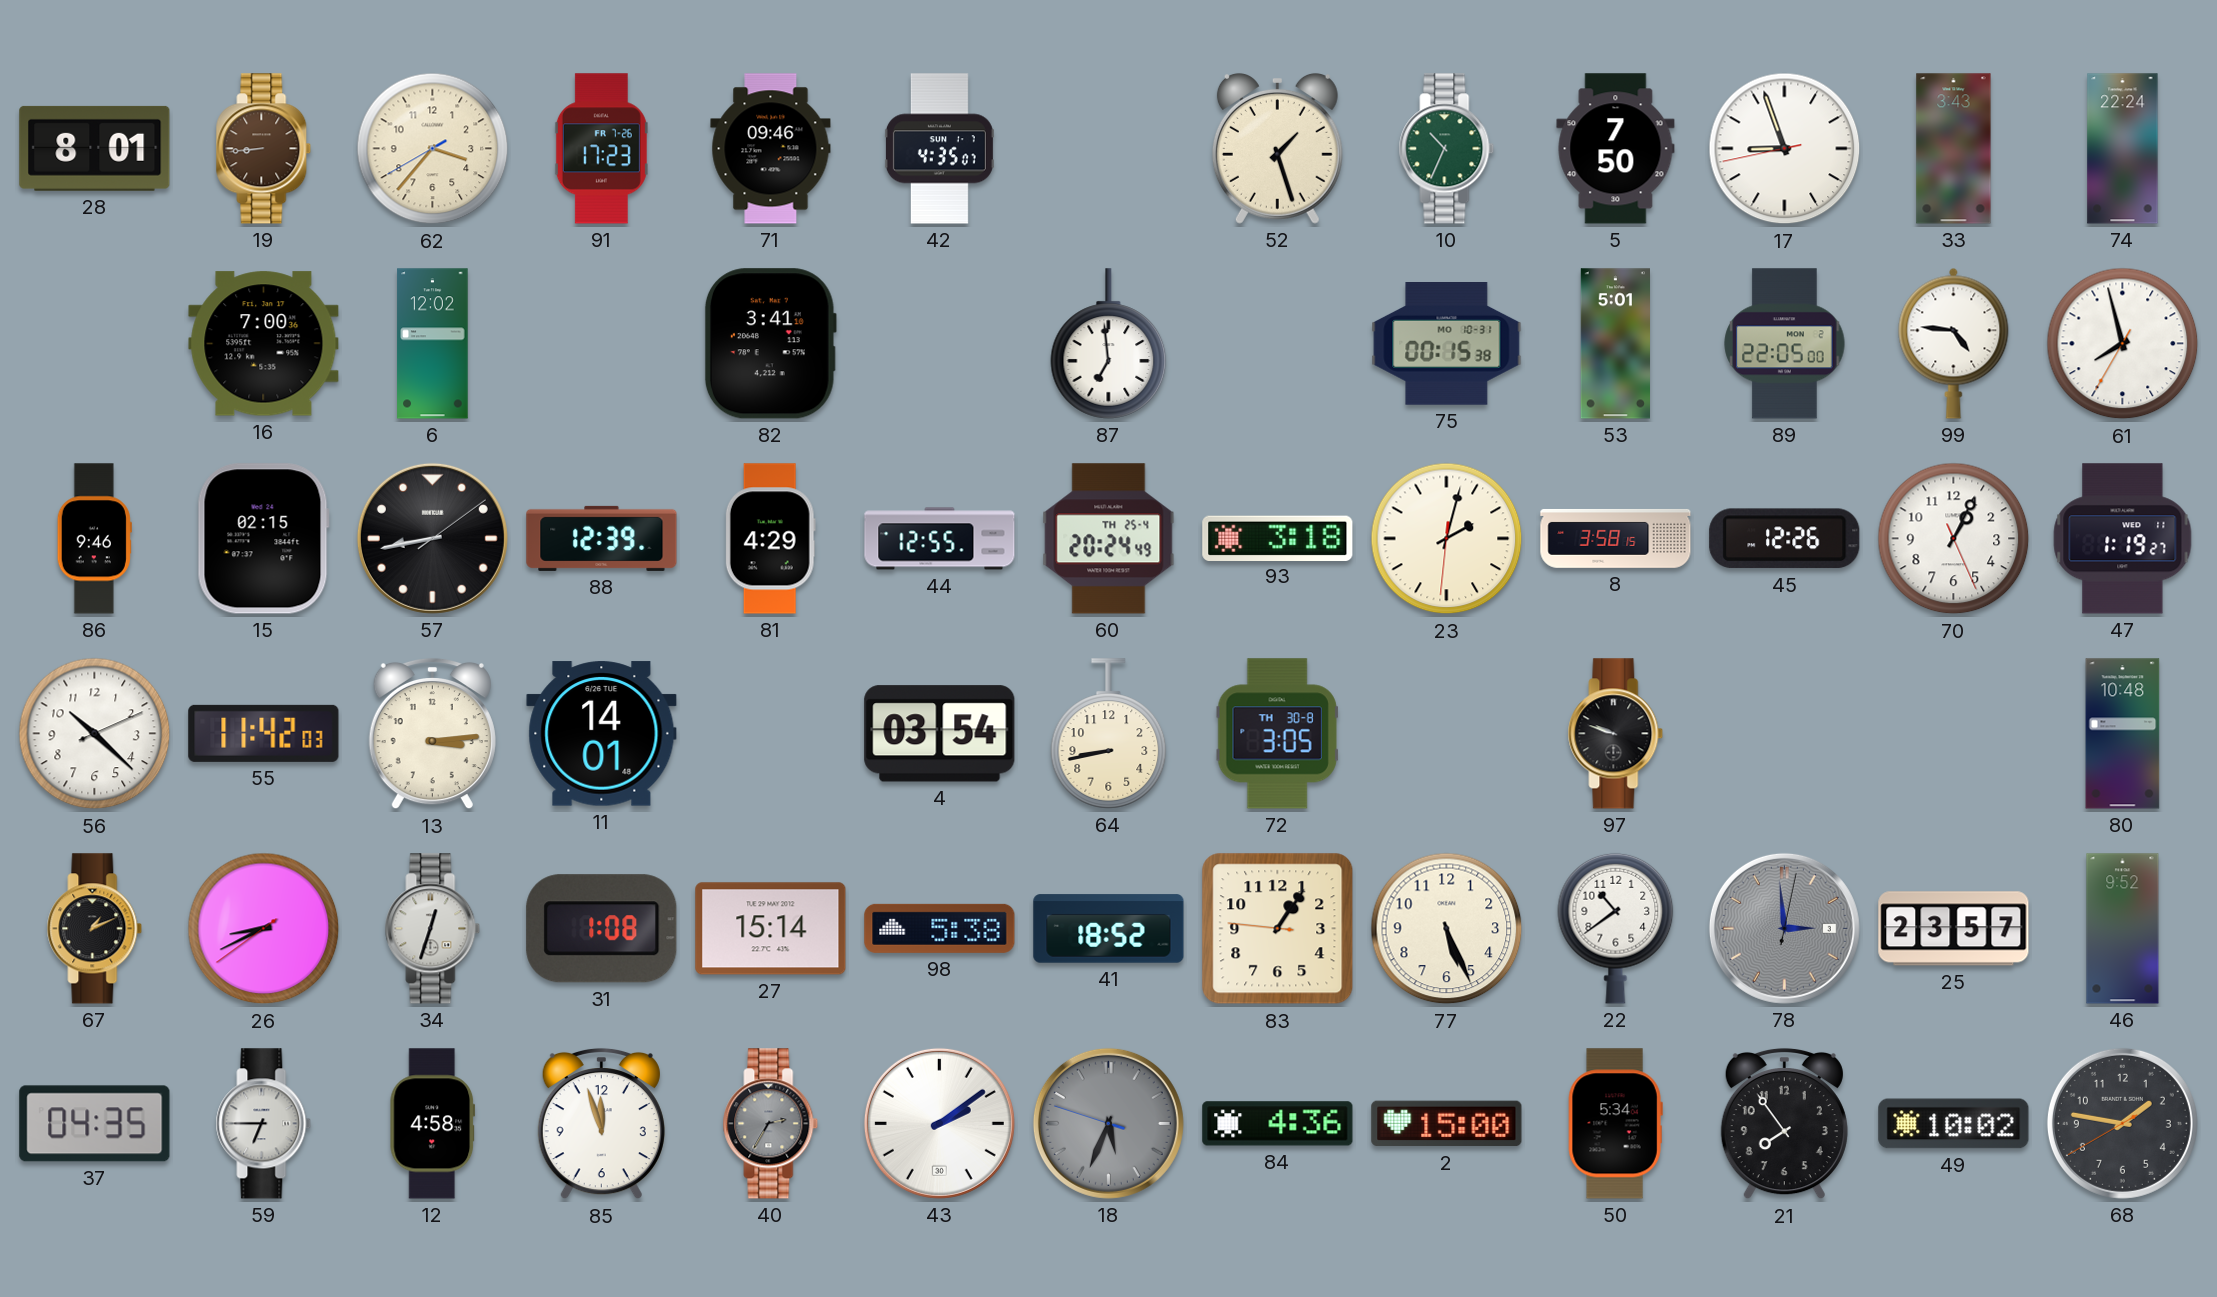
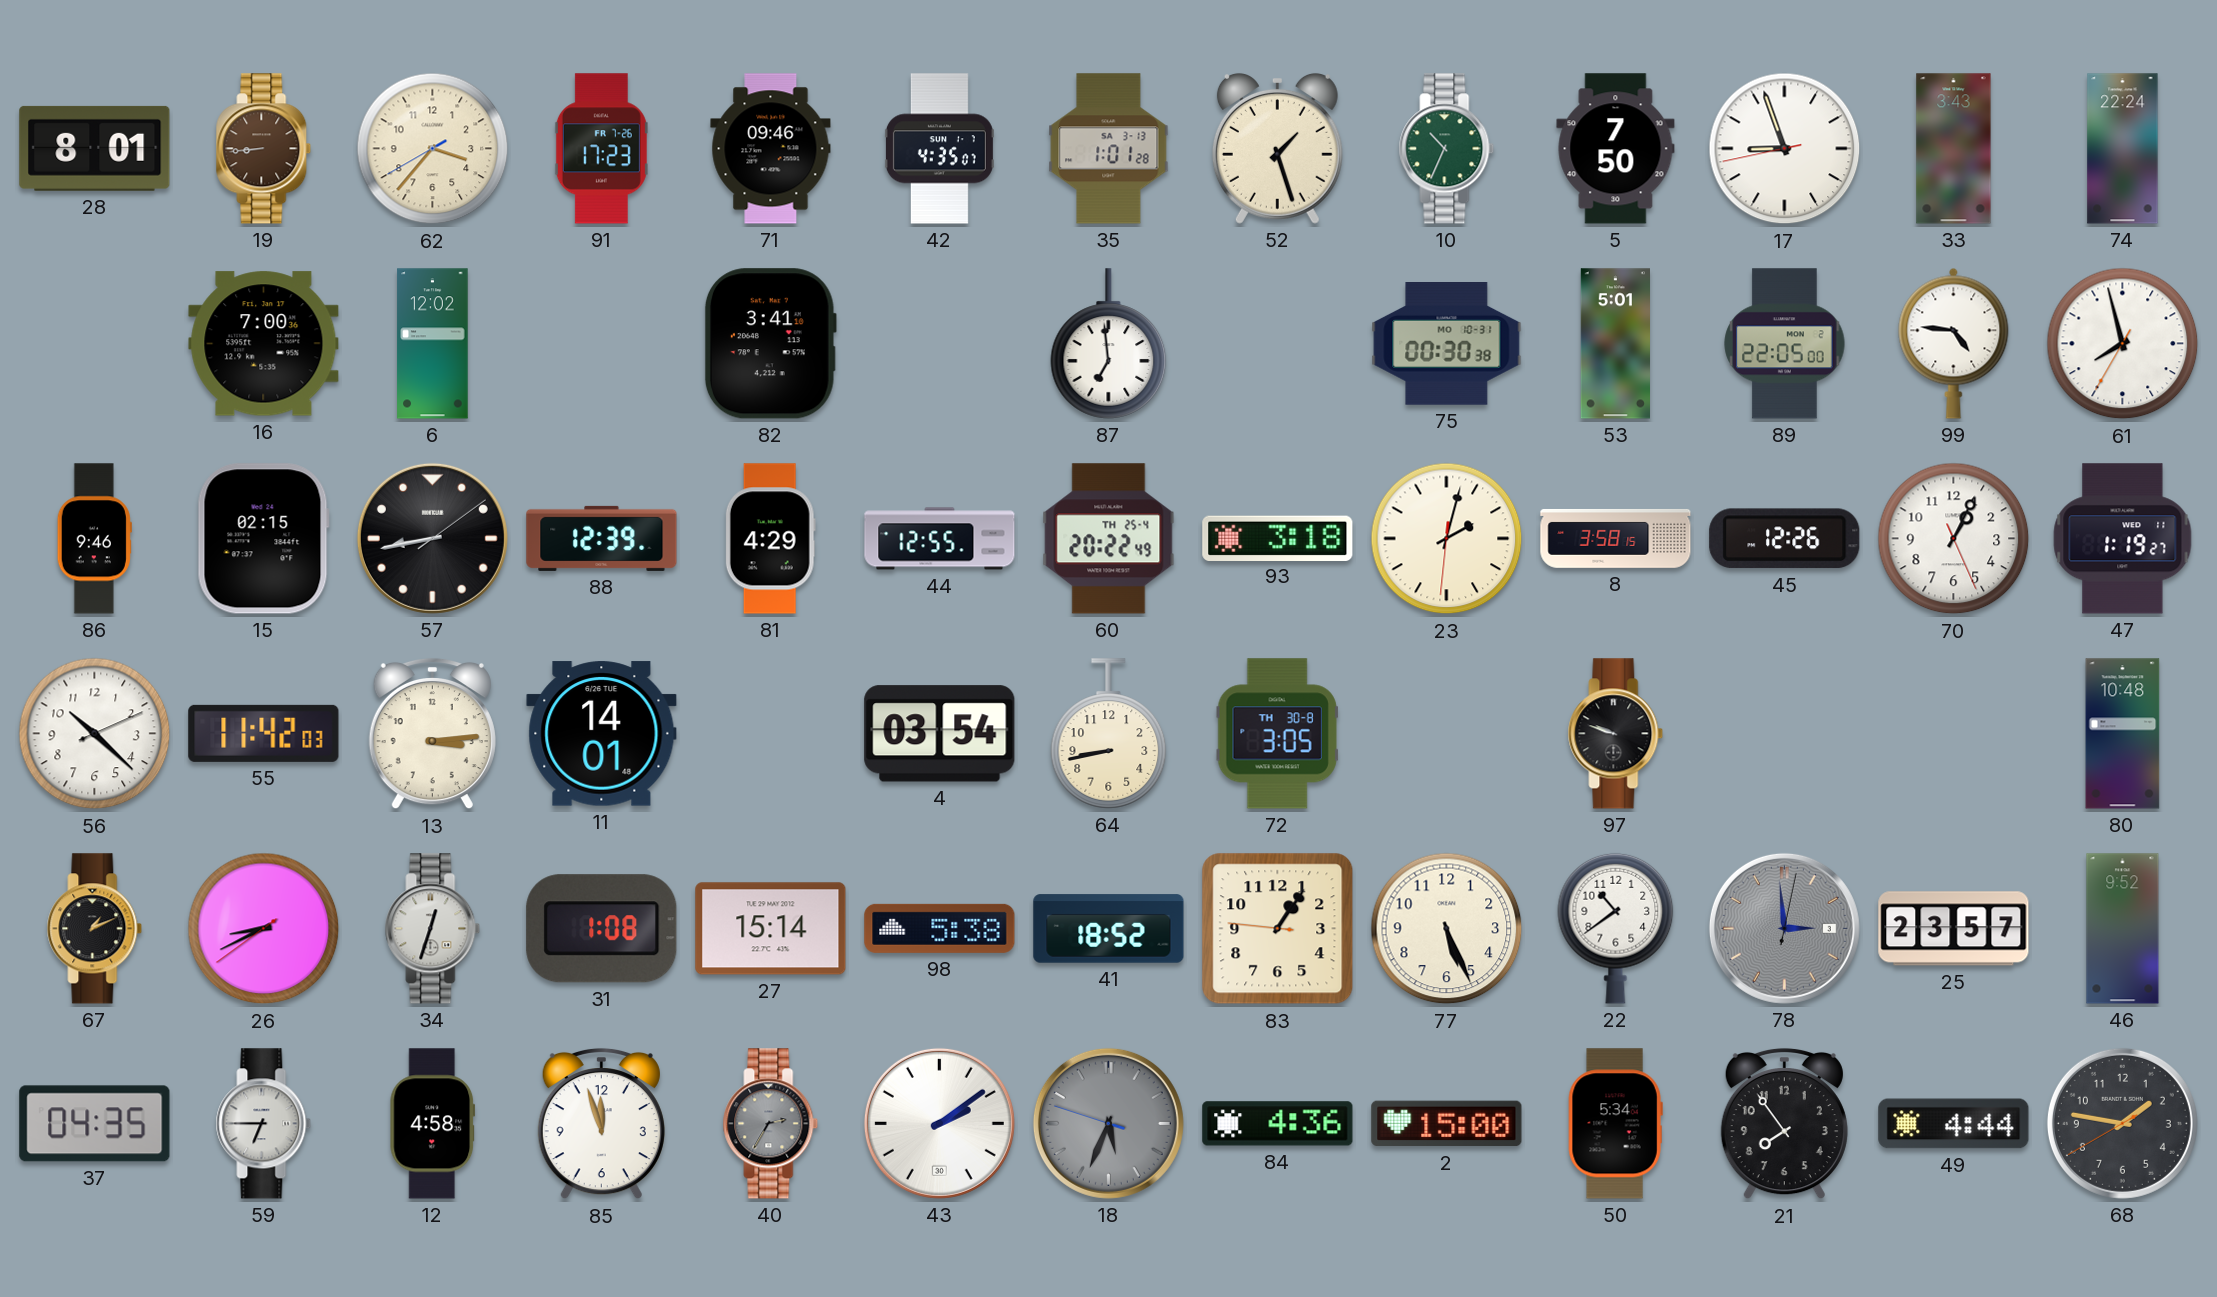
35: none -> 1:01
75: 00:15 -> 00:30
60: 20:24 -> 20:22
49: 10:02 -> 4:44
